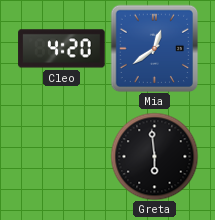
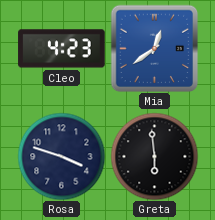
Cleo: 4:20 -> 4:23
Rosa: none -> 3:48
